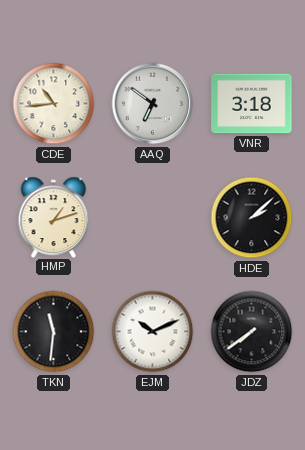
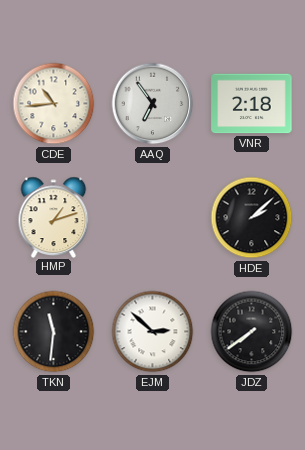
AAQ: 6:51 -> 6:54
VNR: 3:18 -> 2:18
EJM: 10:11 -> 2:52
